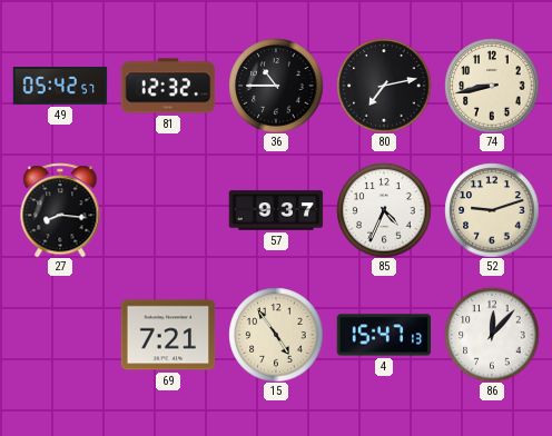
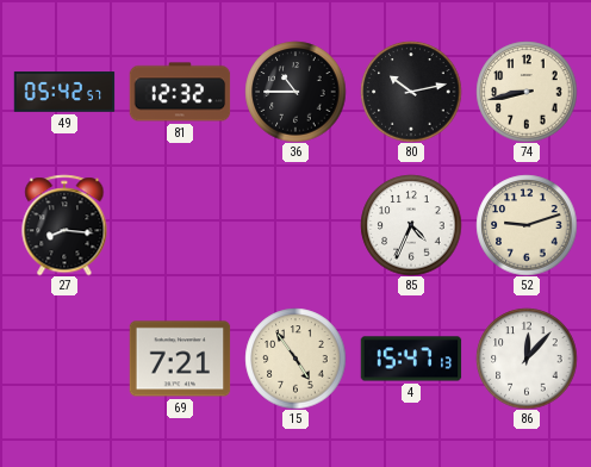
80: 7:13 -> 10:13
57: 9:37 -> none
